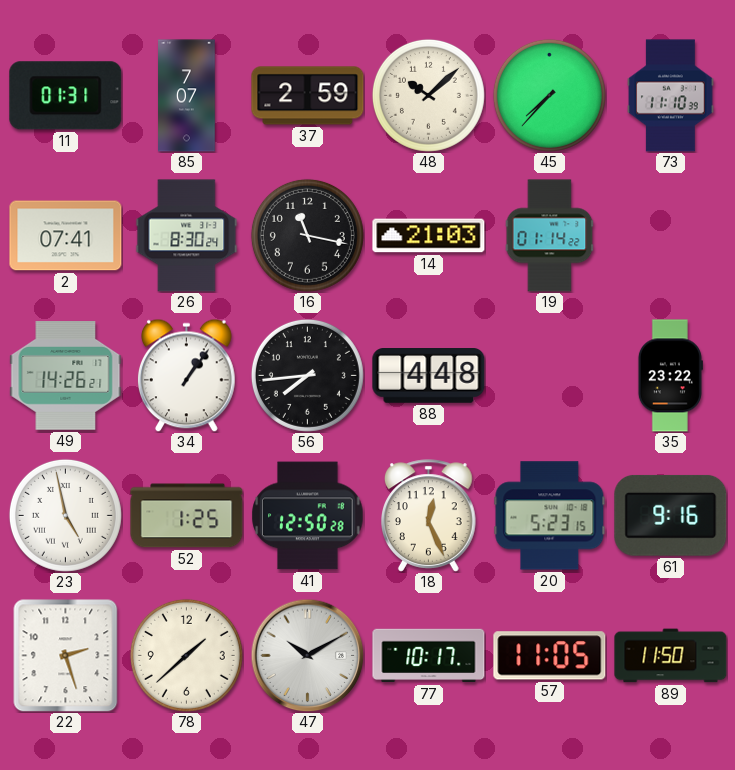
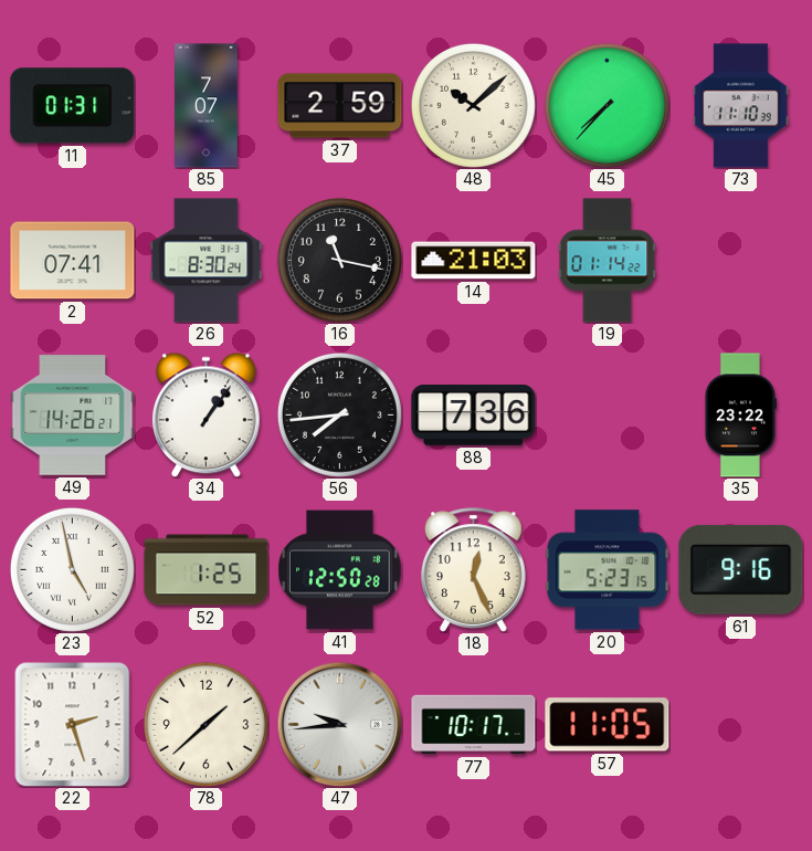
88: 4:48 -> 7:36
47: 10:10 -> 9:44
89: 11:50 -> none
